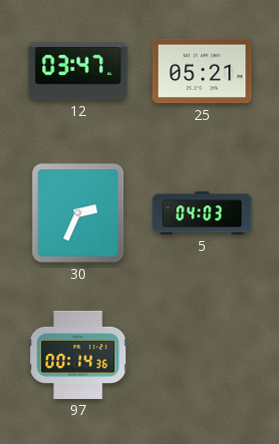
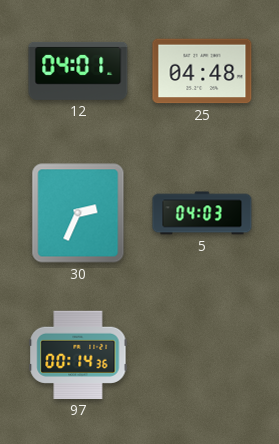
12: 03:47 -> 04:01
25: 05:21 -> 04:48
